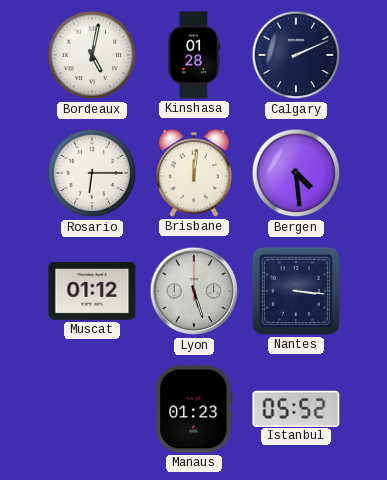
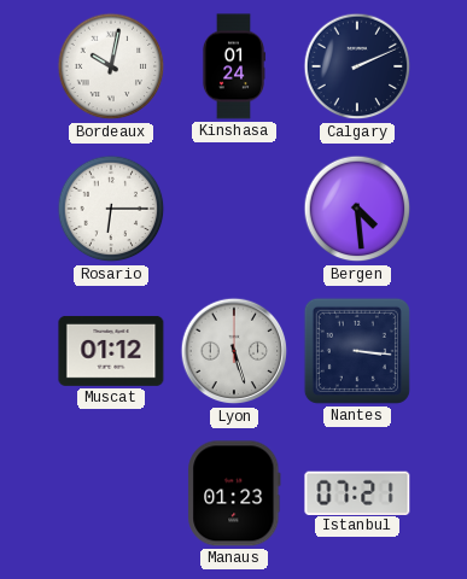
Bordeaux: 5:02 -> 10:02
Kinshasa: 01:28 -> 01:24
Brisbane: 12:01 -> none
Istanbul: 05:52 -> 07:21
